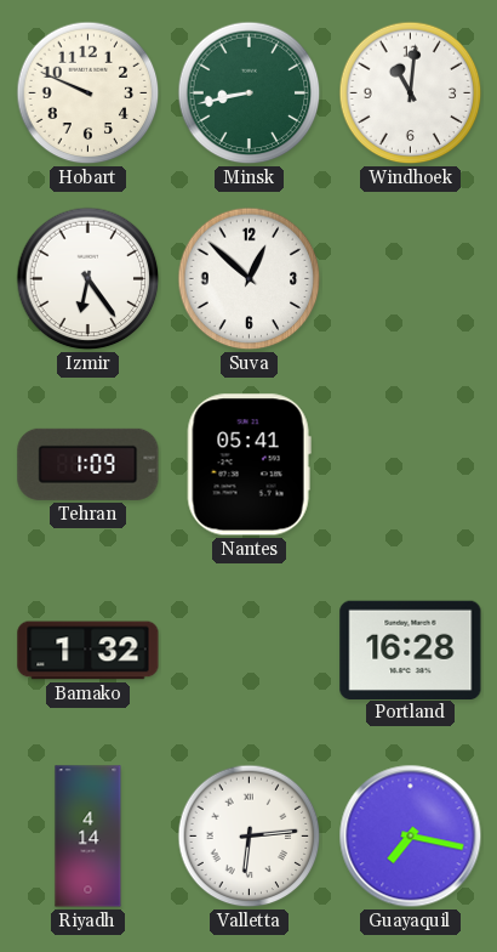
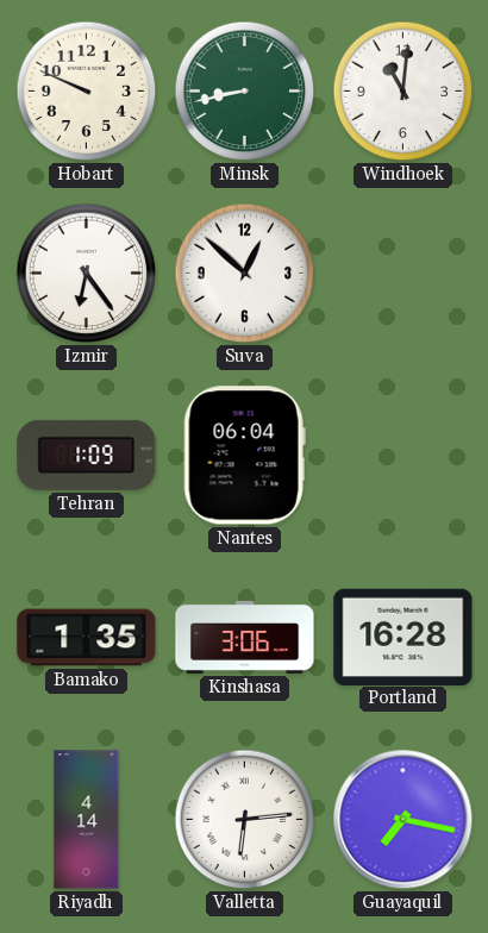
Nantes: 05:41 -> 06:04
Bamako: 1:32 -> 1:35
Kinshasa: none -> 3:06
